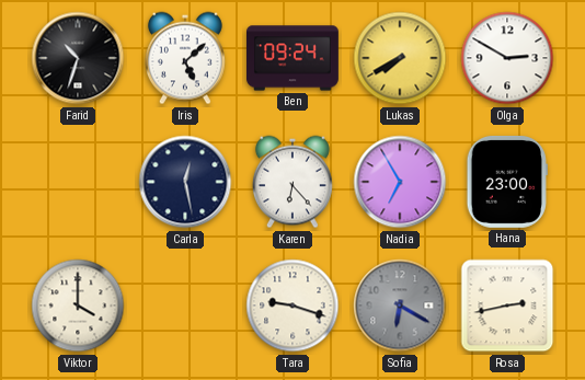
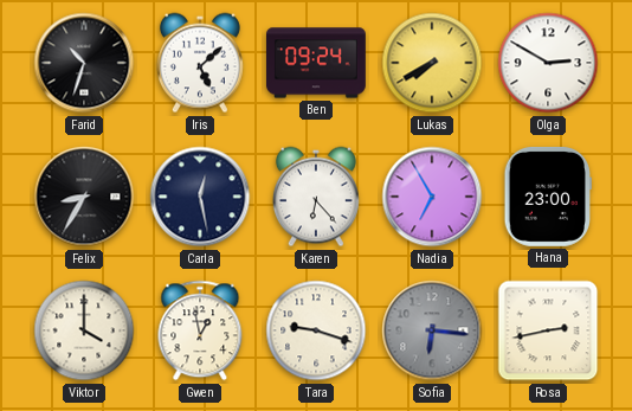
Felix: none -> 8:35
Gwen: none -> 12:58
Sofia: 6:20 -> 6:16
